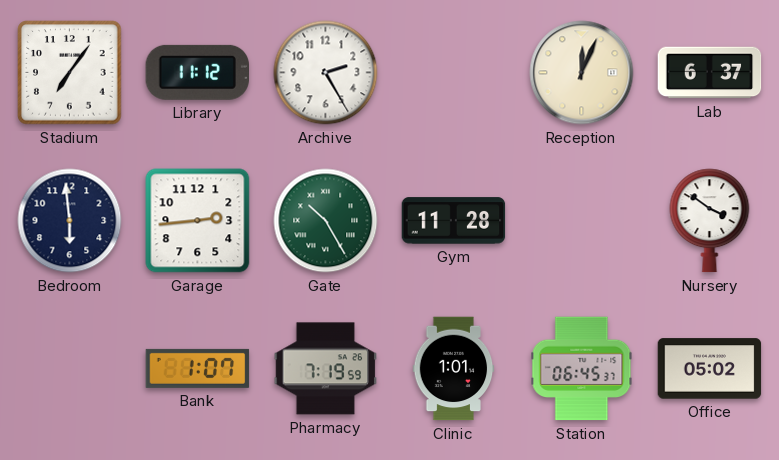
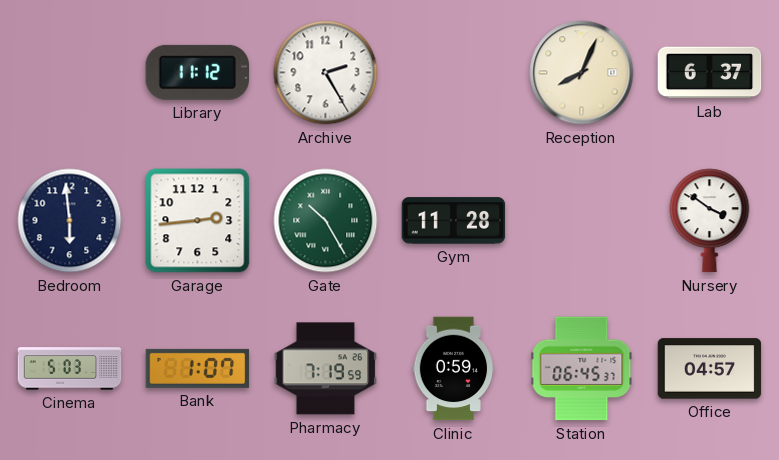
Stadium: 7:06 -> none
Reception: 12:04 -> 8:04
Cinema: none -> 5:03
Clinic: 1:01 -> 0:59
Office: 05:02 -> 04:57
